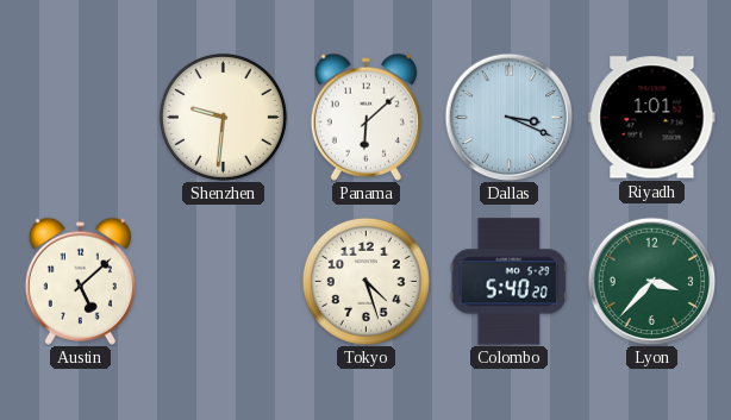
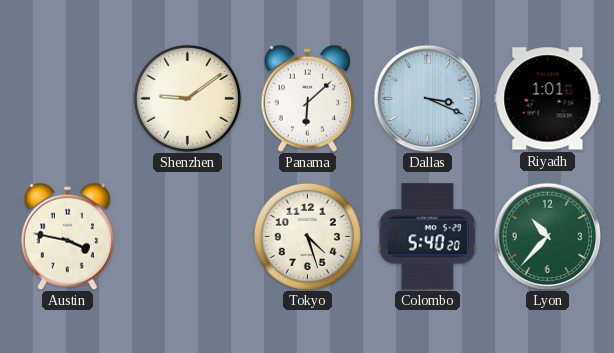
Shenzhen: 9:31 -> 9:09
Austin: 5:08 -> 3:47
Lyon: 3:37 -> 10:37
